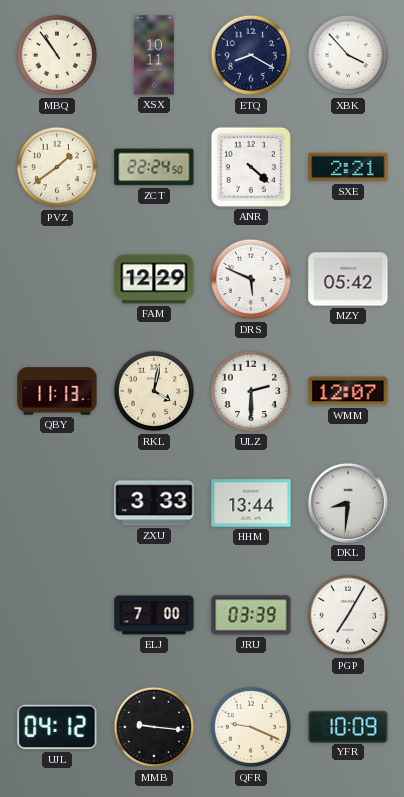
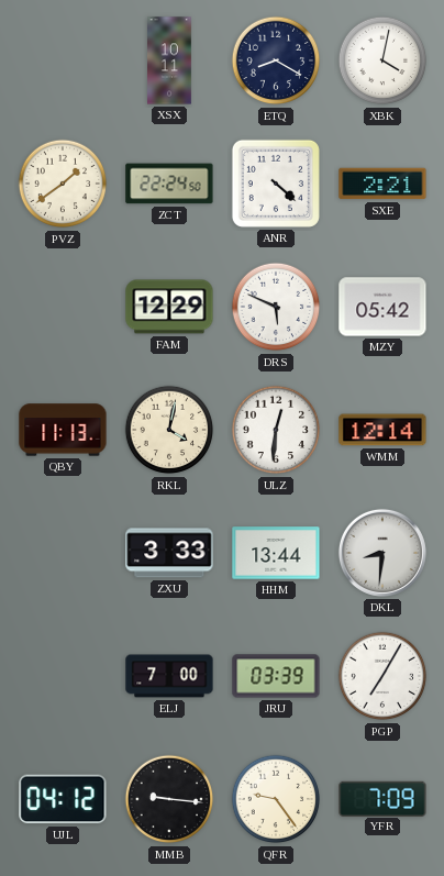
MBQ: 10:54 -> none
XBK: 3:53 -> 4:02
ULZ: 2:30 -> 12:31
WMM: 12:07 -> 12:14
QFR: 9:19 -> 9:24
YFR: 10:09 -> 7:09
